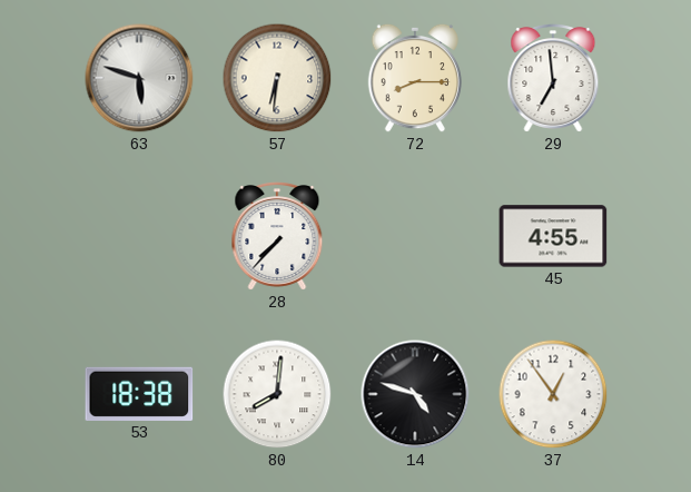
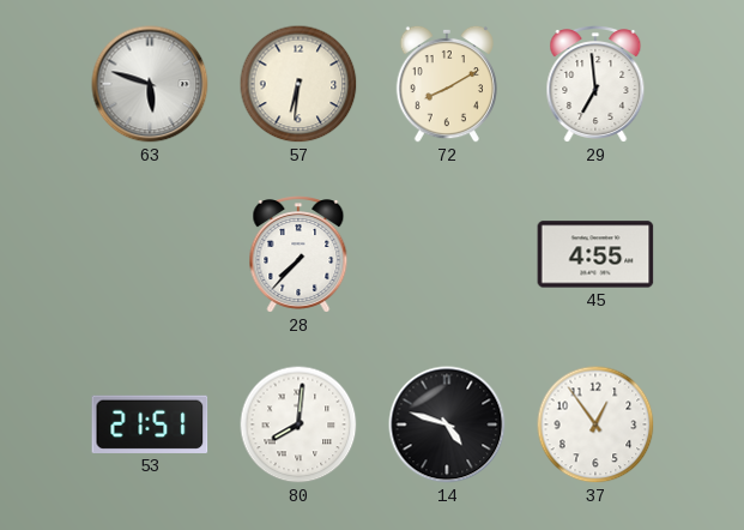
72: 8:15 -> 8:10
53: 18:38 -> 21:51
